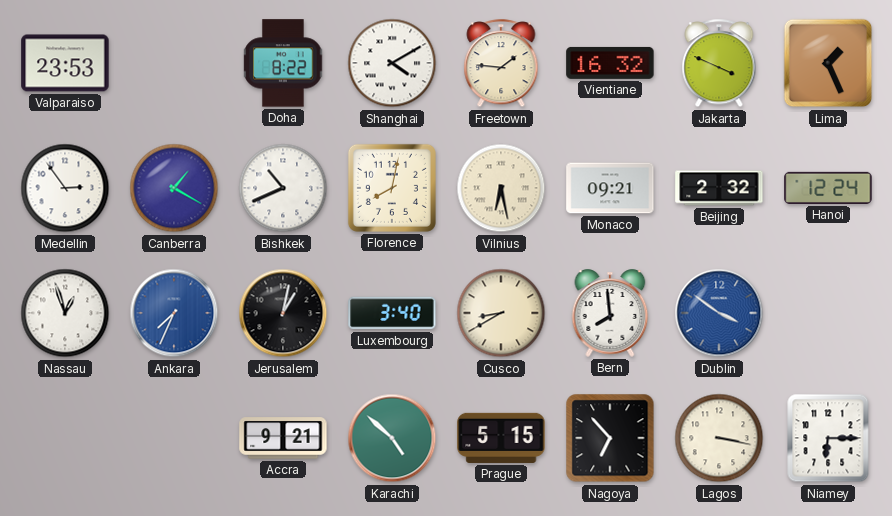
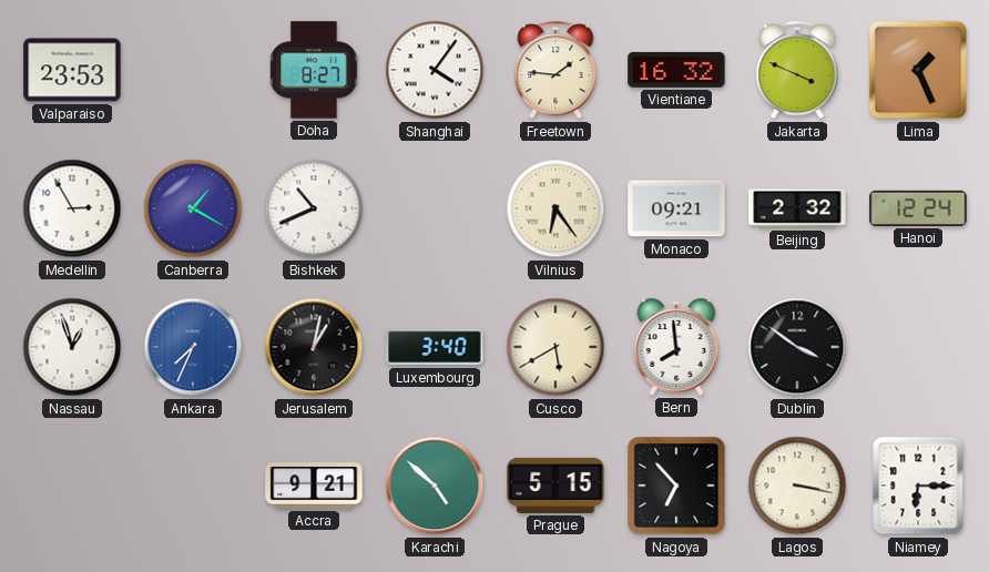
Doha: 8:22 -> 8:27
Shanghai: 4:10 -> 4:06
Medellin: 2:54 -> 2:55
Florence: 8:02 -> none
Vilnius: 6:28 -> 6:24
Cusco: 8:40 -> 5:40
Dublin dial: blue -> black
